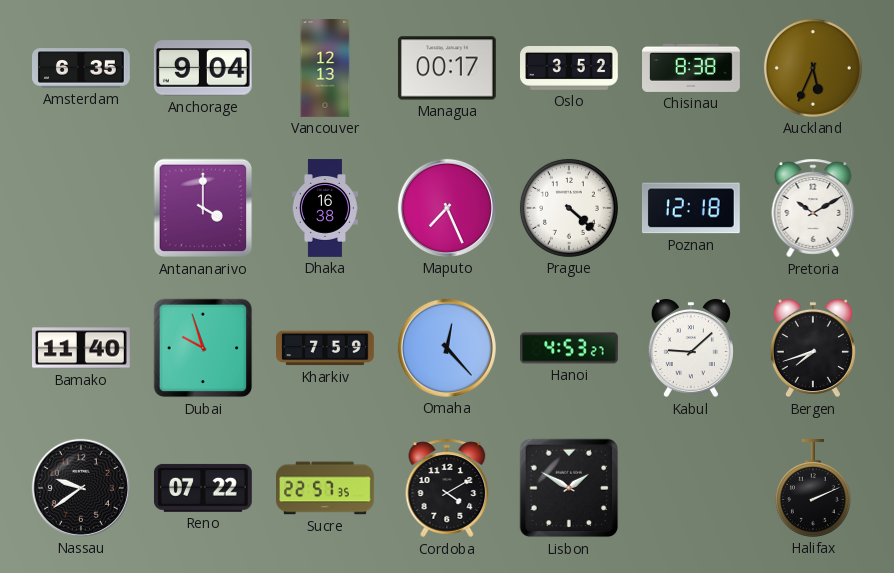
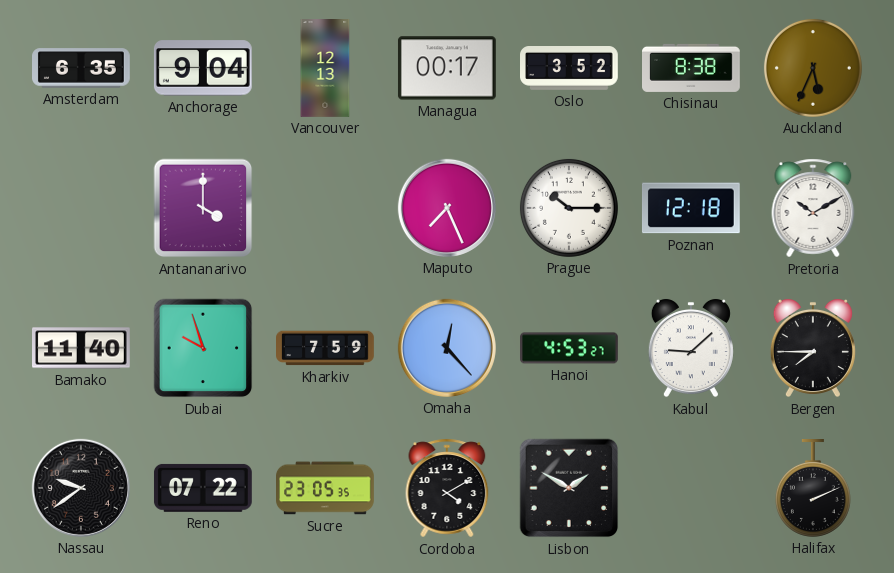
Dhaka: 16:38 -> none
Prague: 4:22 -> 10:15
Bergen: 7:42 -> 7:45
Sucre: 22:57 -> 23:05
